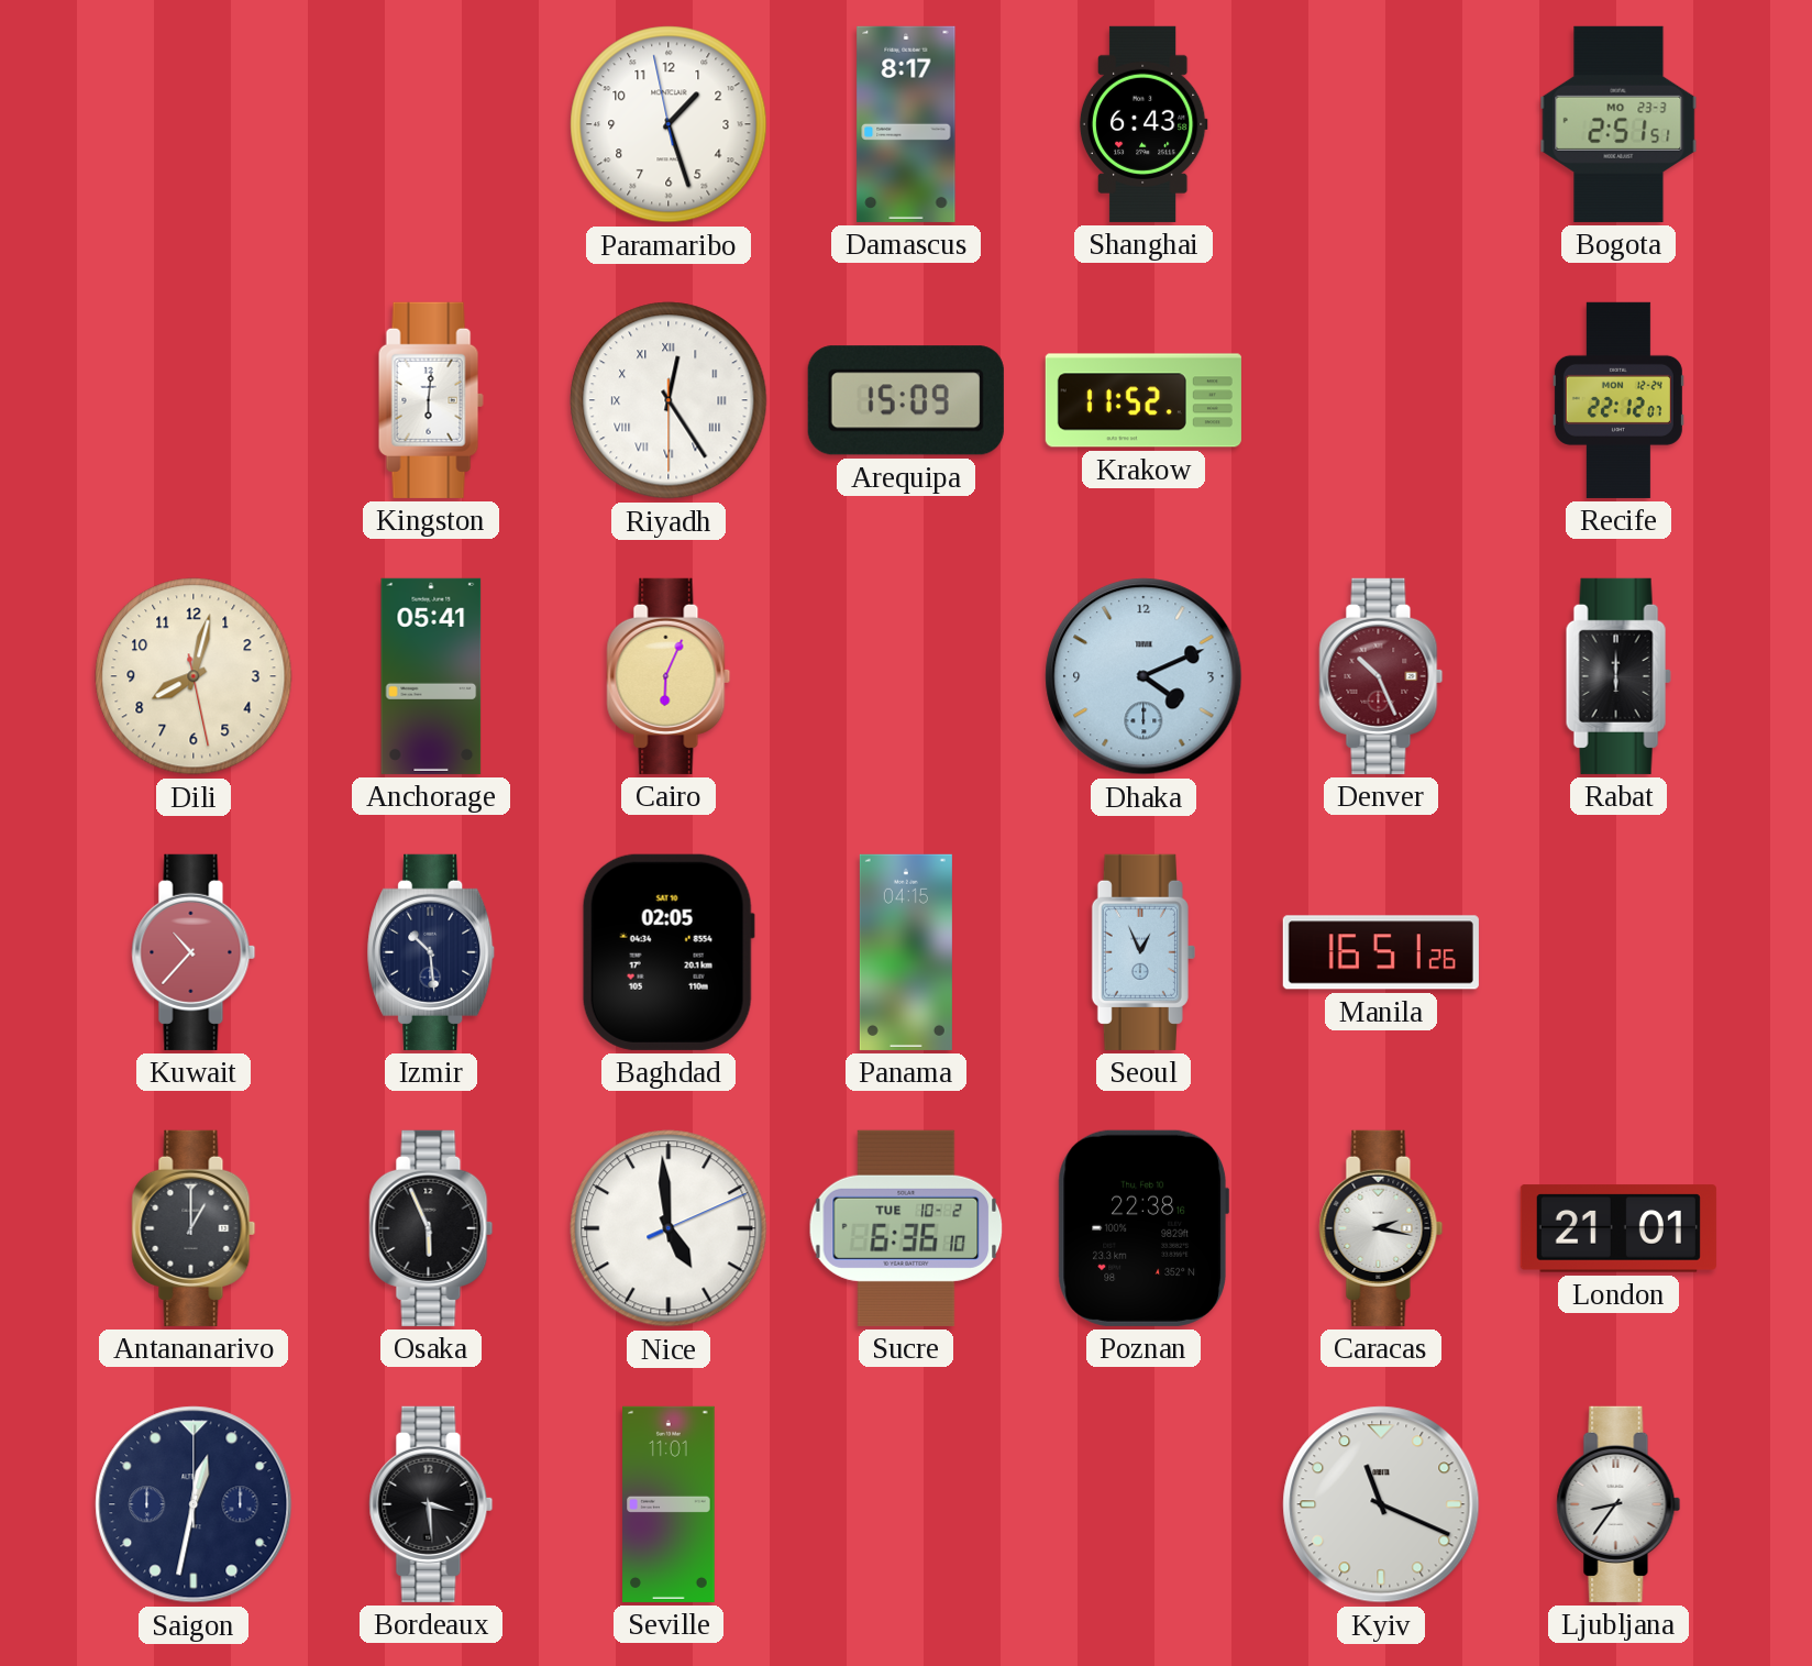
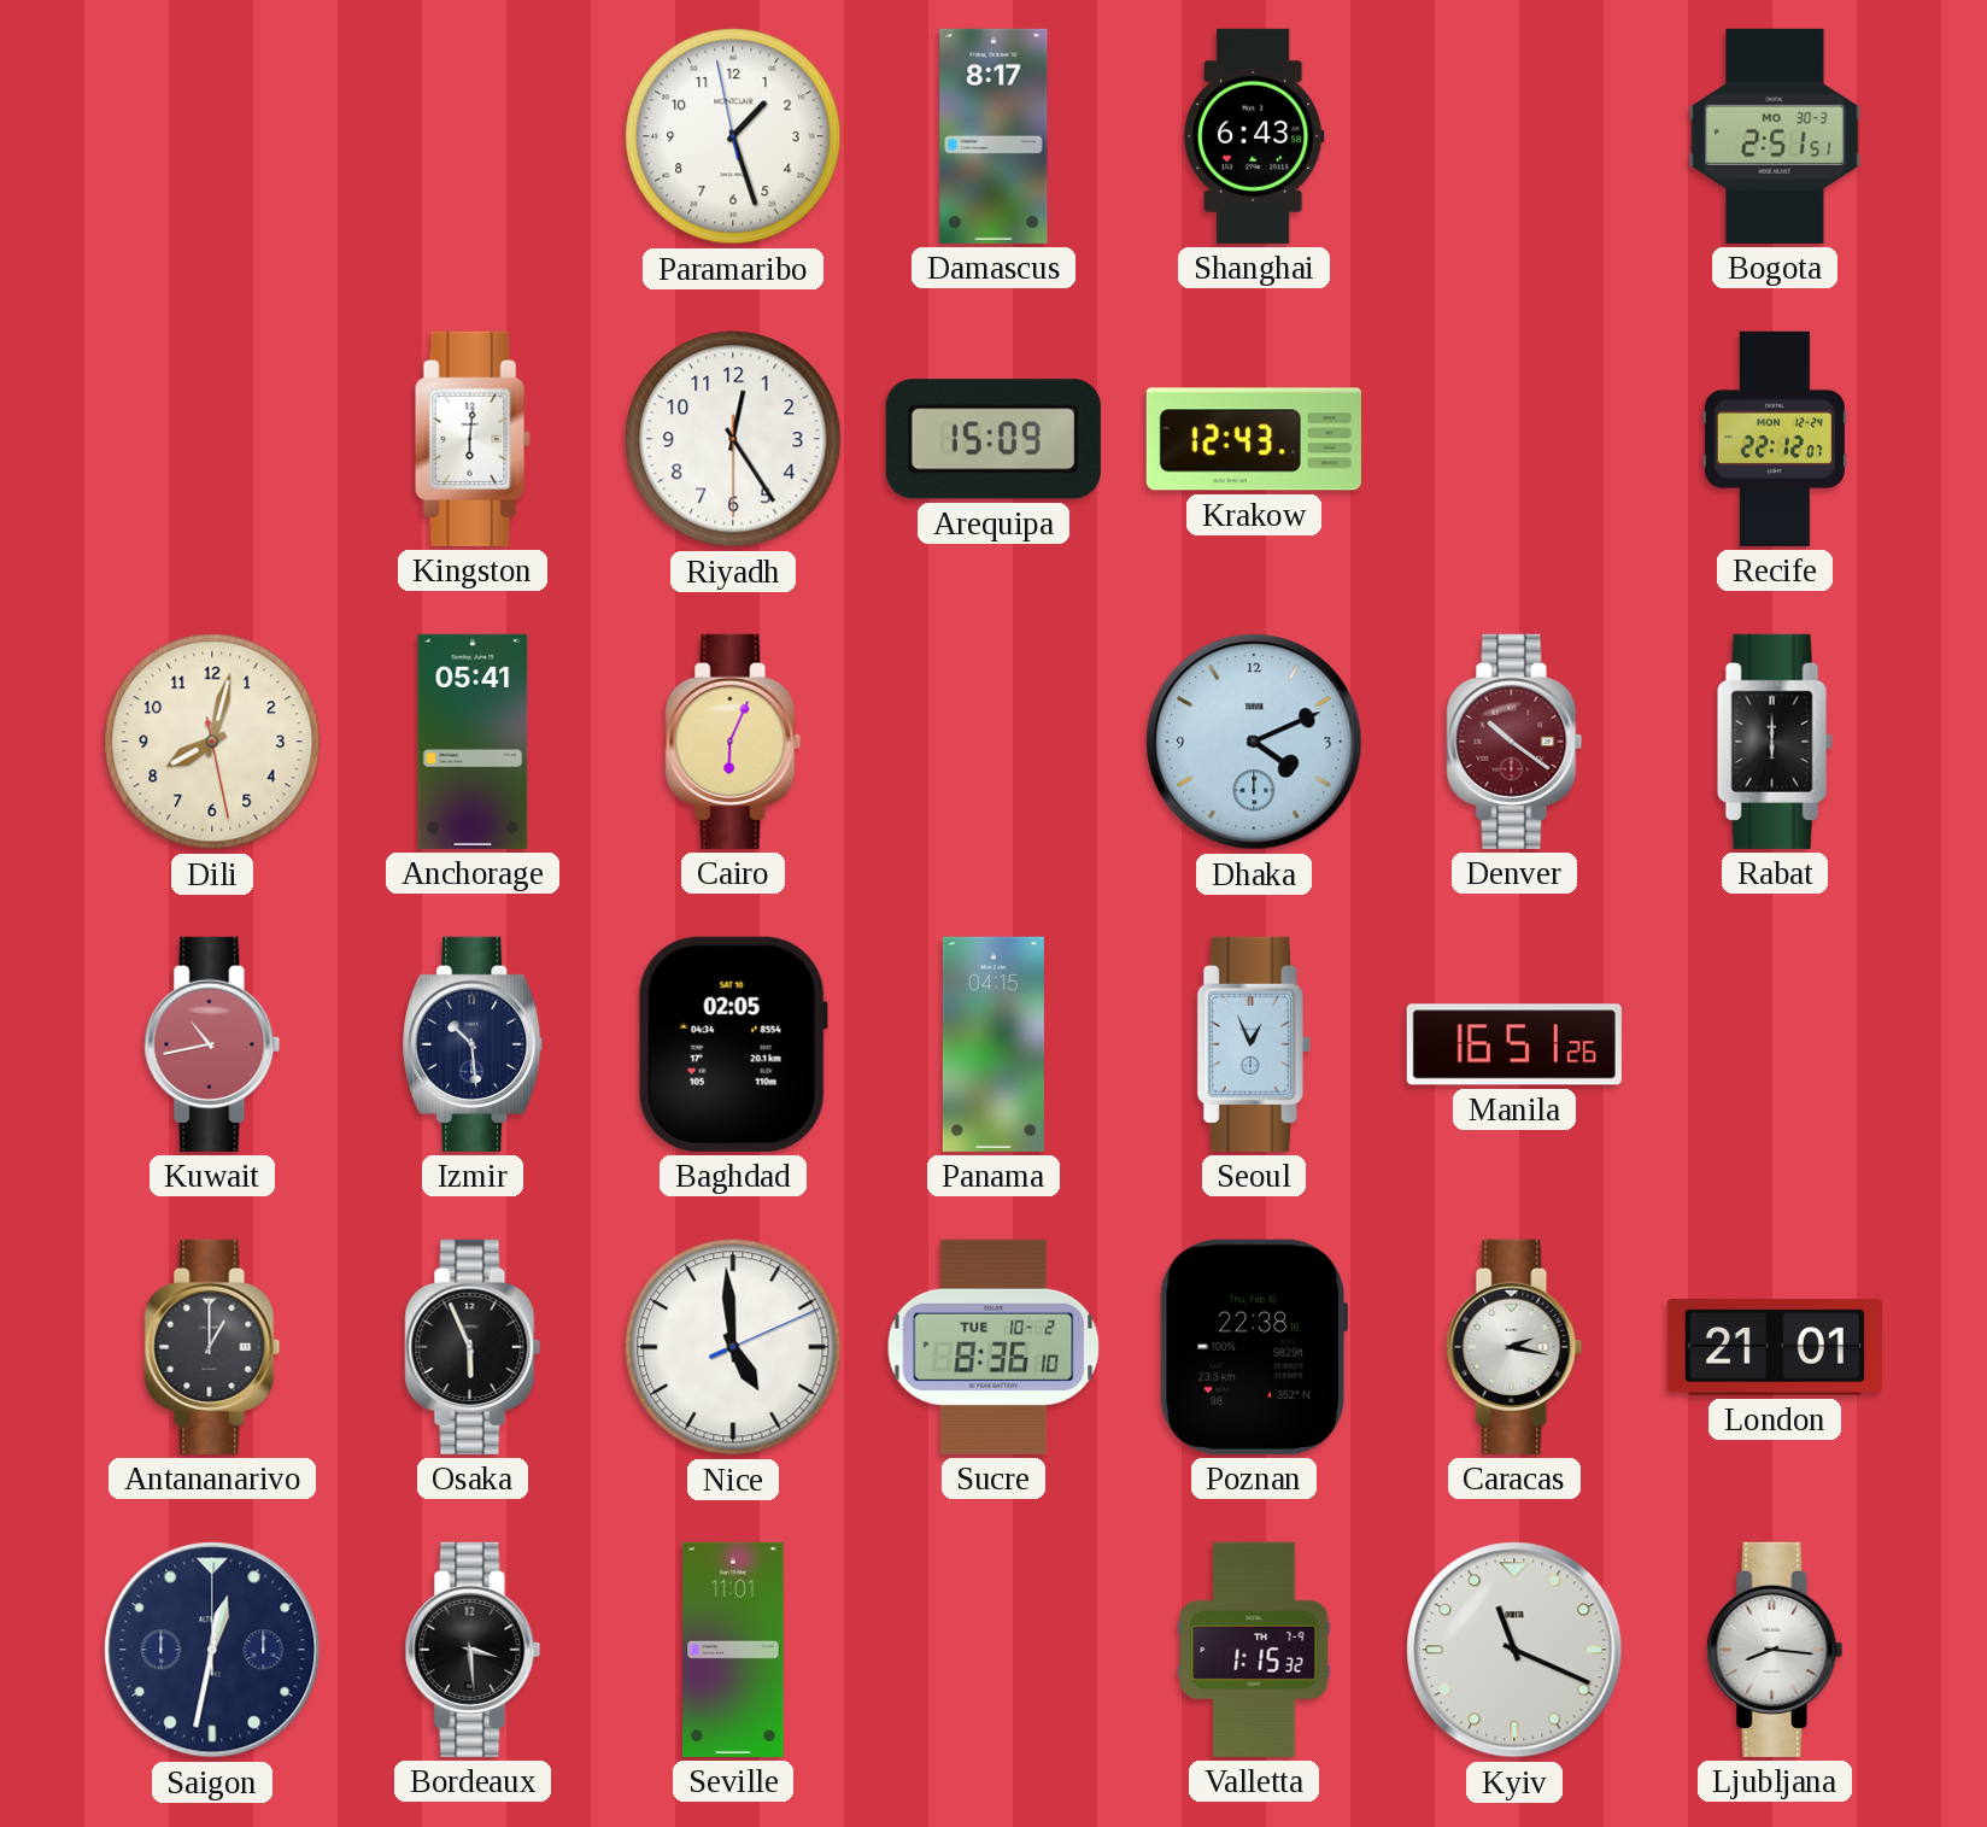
Bogota date: MO 23-3 -> MO 30-3
Riyadh numerals: Roman -> Arabic
Krakow: 11:52 -> 12:43
Denver: 10:26 -> 10:21
Kuwait: 10:37 -> 10:43
Sucre: 6:36 -> 8:36
Valletta: none -> 1:15
Ljubljana: 8:36 -> 8:16
